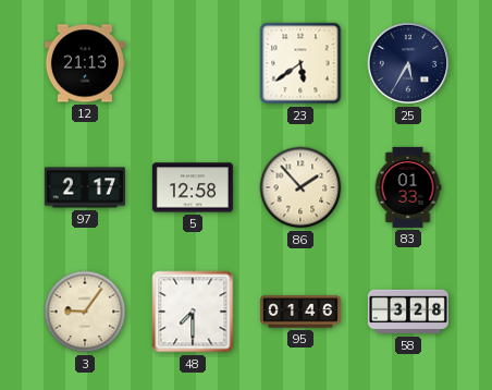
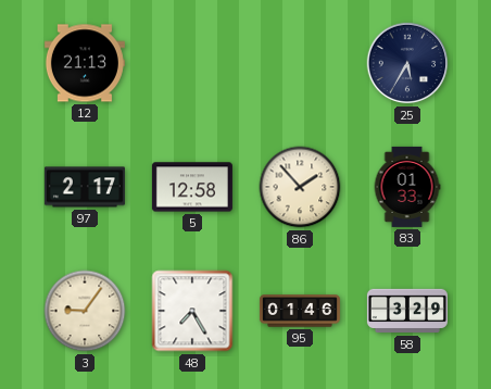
23: 5:39 -> none
48: 7:30 -> 7:25
58: 3:28 -> 3:29
